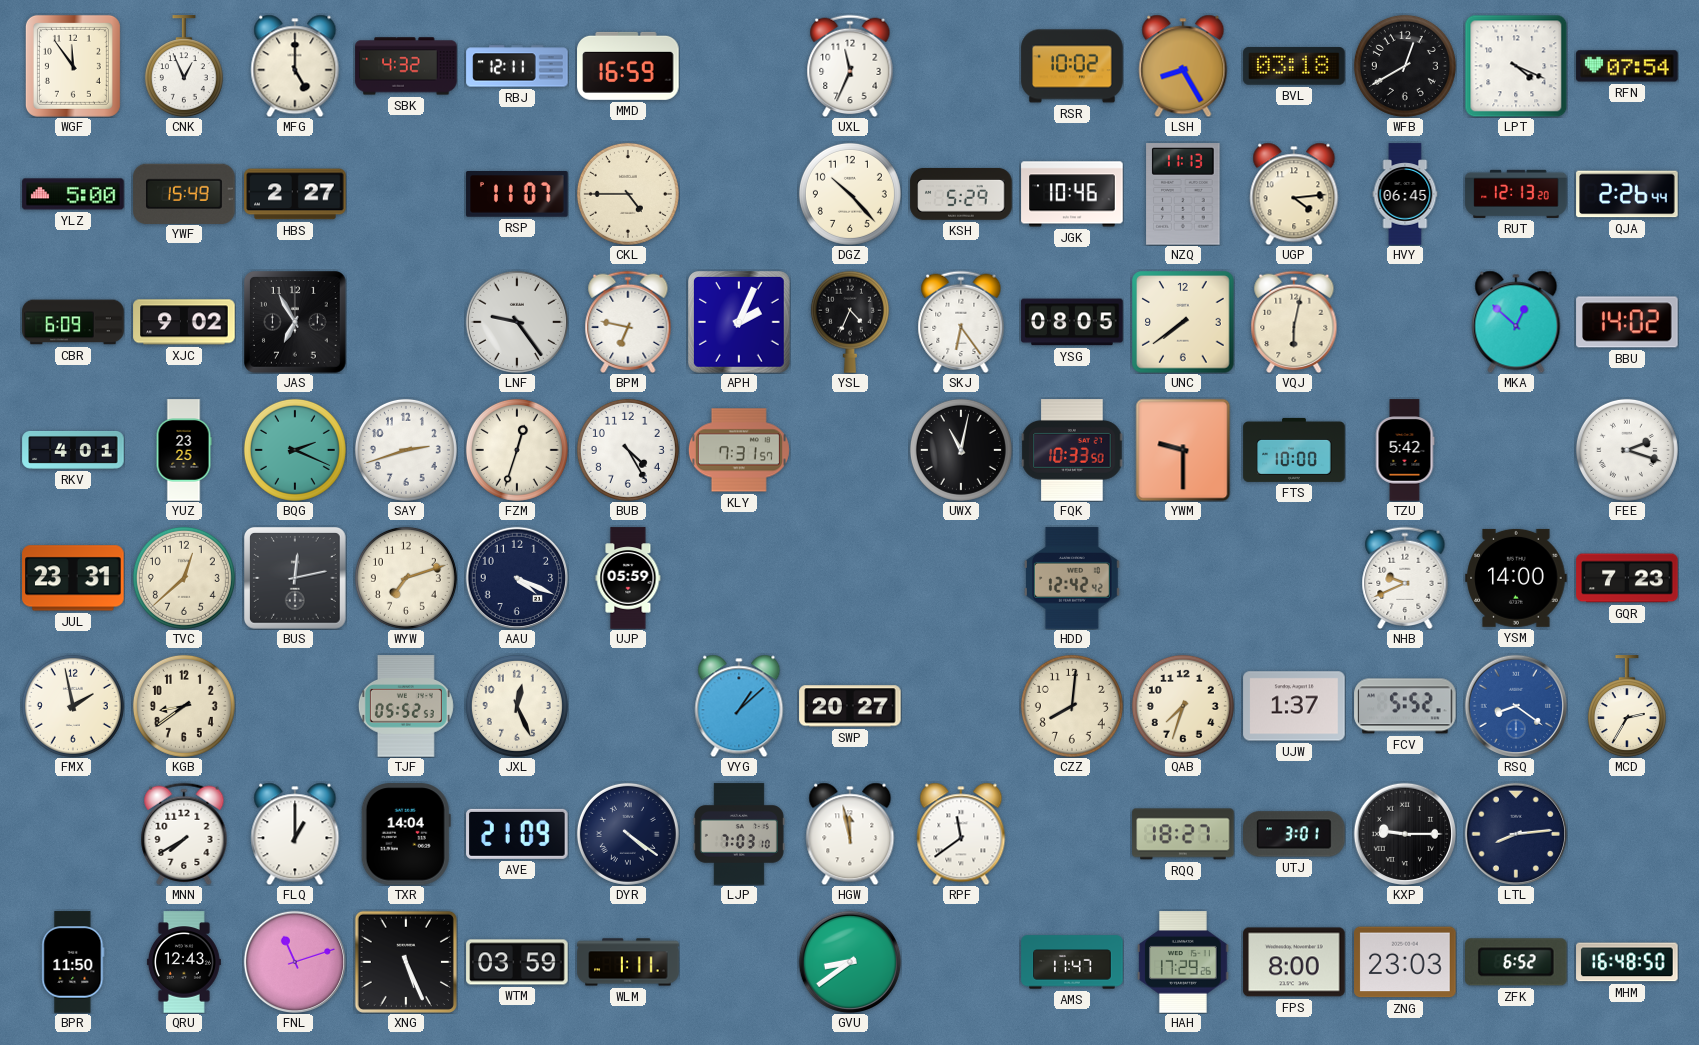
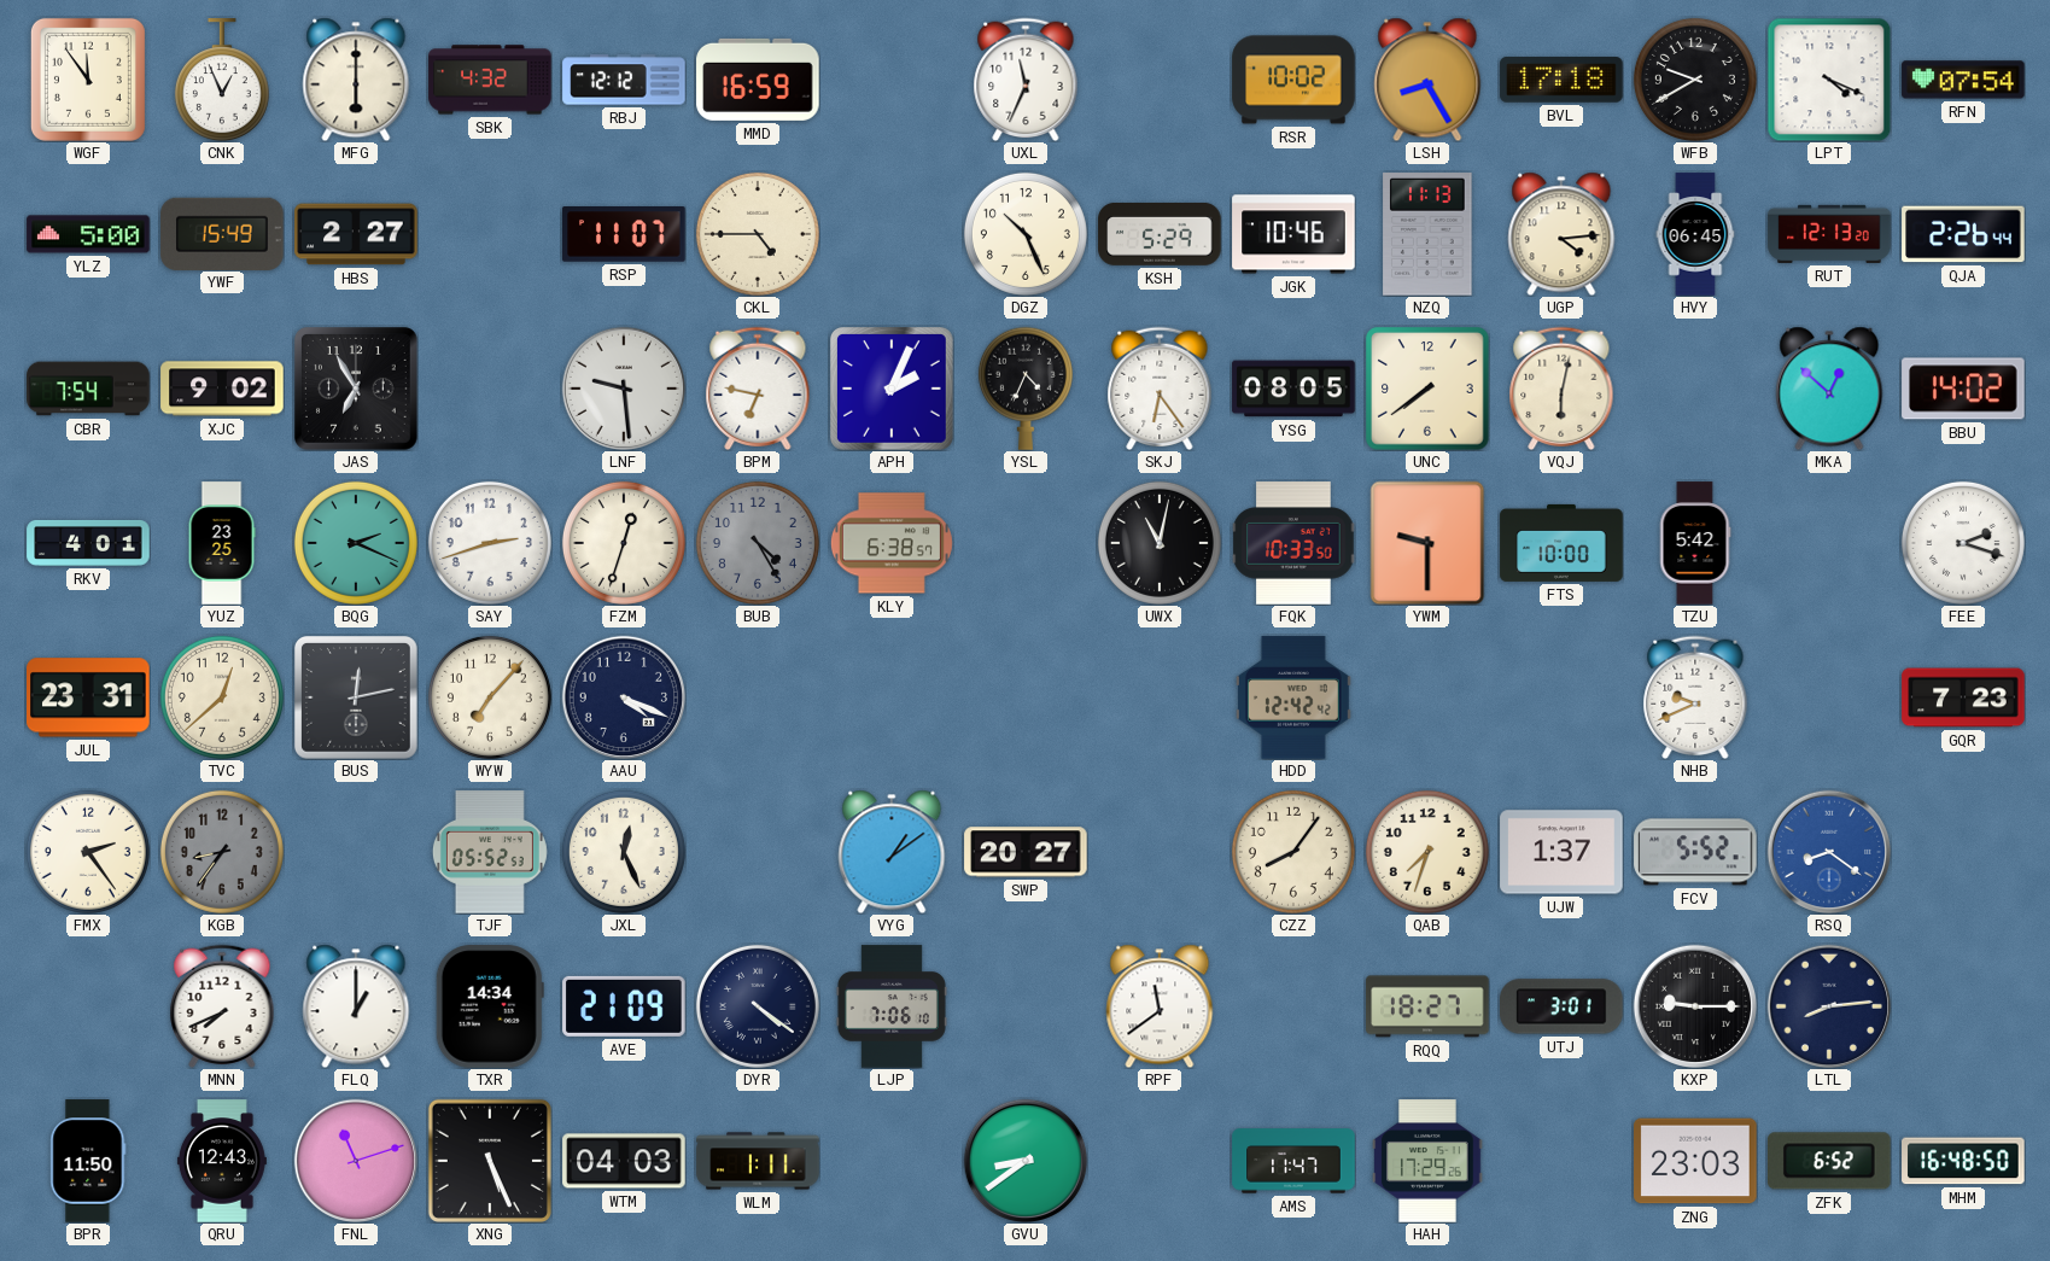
MFG: 5:00 -> 6:00
RBJ: 12:11 -> 12:12
BVL: 03:18 -> 17:18
WFB: 12:40 -> 9:40
DGZ: 10:23 -> 10:26
CBR: 6:09 -> 7:54
LNF: 9:24 -> 9:29
BUB dial: white -> grey
KLY: 7:31 -> 6:38
WYW: 7:12 -> 7:07
UJP: 05:59 -> none
YSM: 14:00 -> none
FMX: 1:58 -> 2:24
KGB: 8:39 -> 8:36
KGB dial: cream -> grey
VYG: 1:08 -> 1:09
CZZ: 8:01 -> 8:06
MCD: 2:35 -> none
MNN: 7:40 -> 7:41
TXR: 14:04 -> 14:34
LJP: 7:03 -> 7:06
HGW: 11:58 -> none
WTM: 03:59 -> 04:03
FPS: 8:00 -> none
